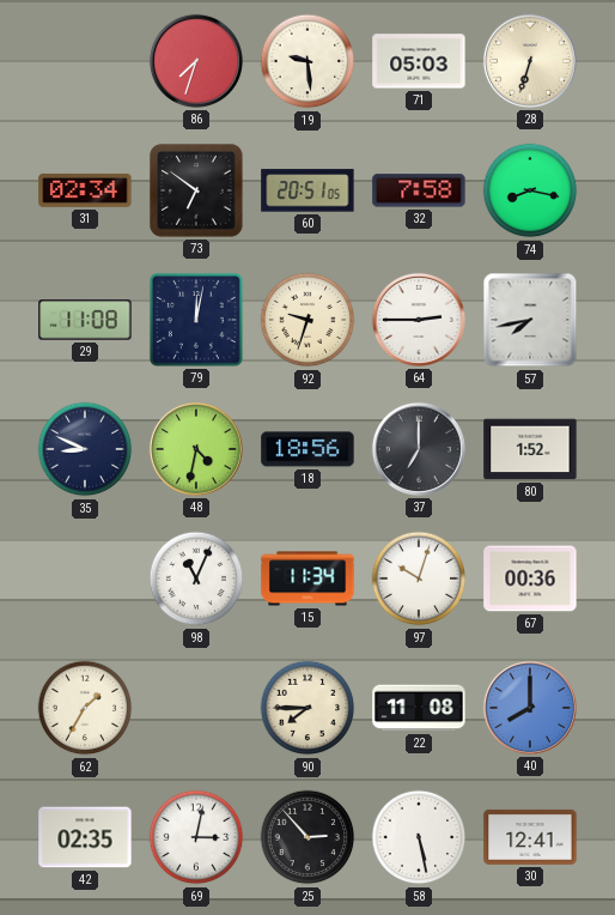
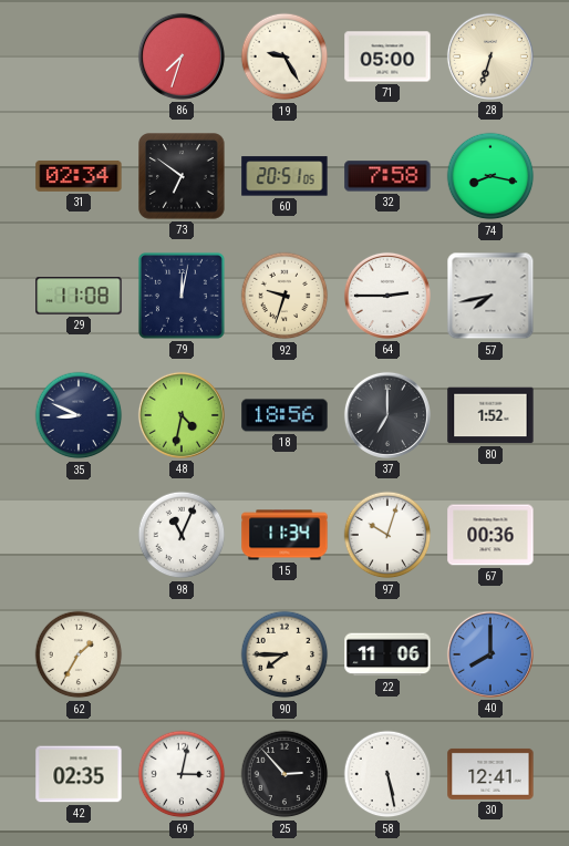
19: 9:29 -> 9:25
71: 05:03 -> 05:00
22: 11:08 -> 11:06
